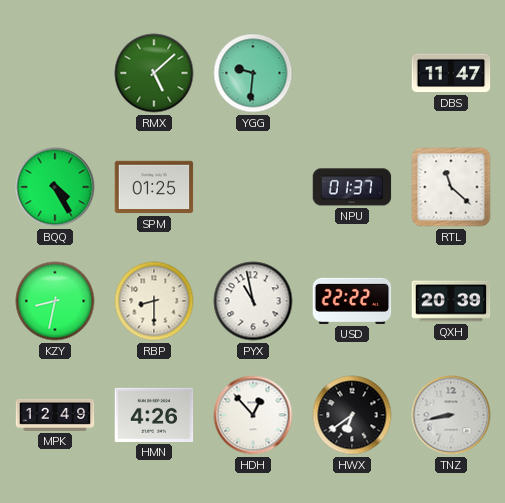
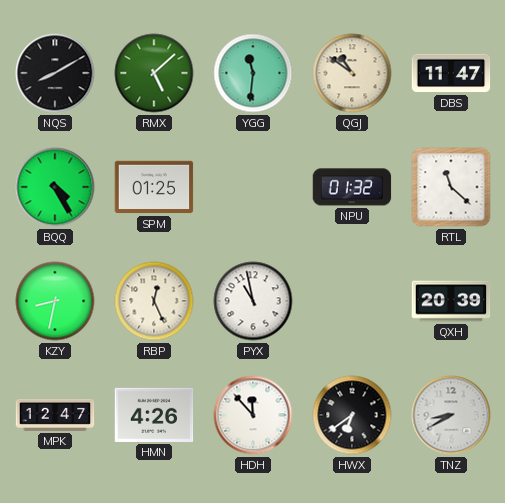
NQS: none -> 8:10
YGG: 9:31 -> 11:31
QGJ: none -> 10:51
NPU: 01:37 -> 01:32
RBP: 8:30 -> 12:26
USD: 22:22 -> none
MPK: 12:49 -> 12:47
HDH: 12:53 -> 11:53
TNZ: 8:43 -> 8:40
